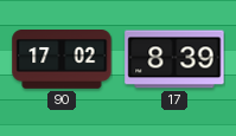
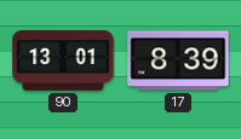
90: 17:02 -> 13:01
